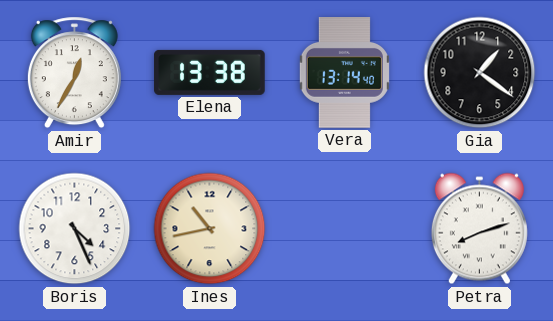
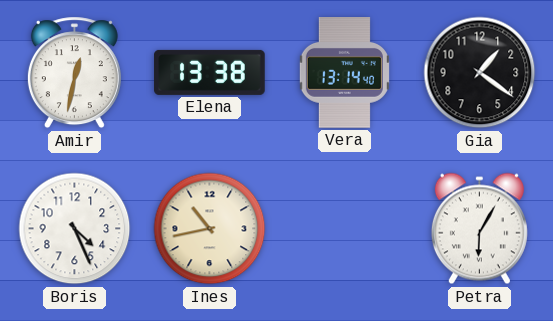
Amir: 12:35 -> 12:32
Petra: 8:12 -> 6:05
